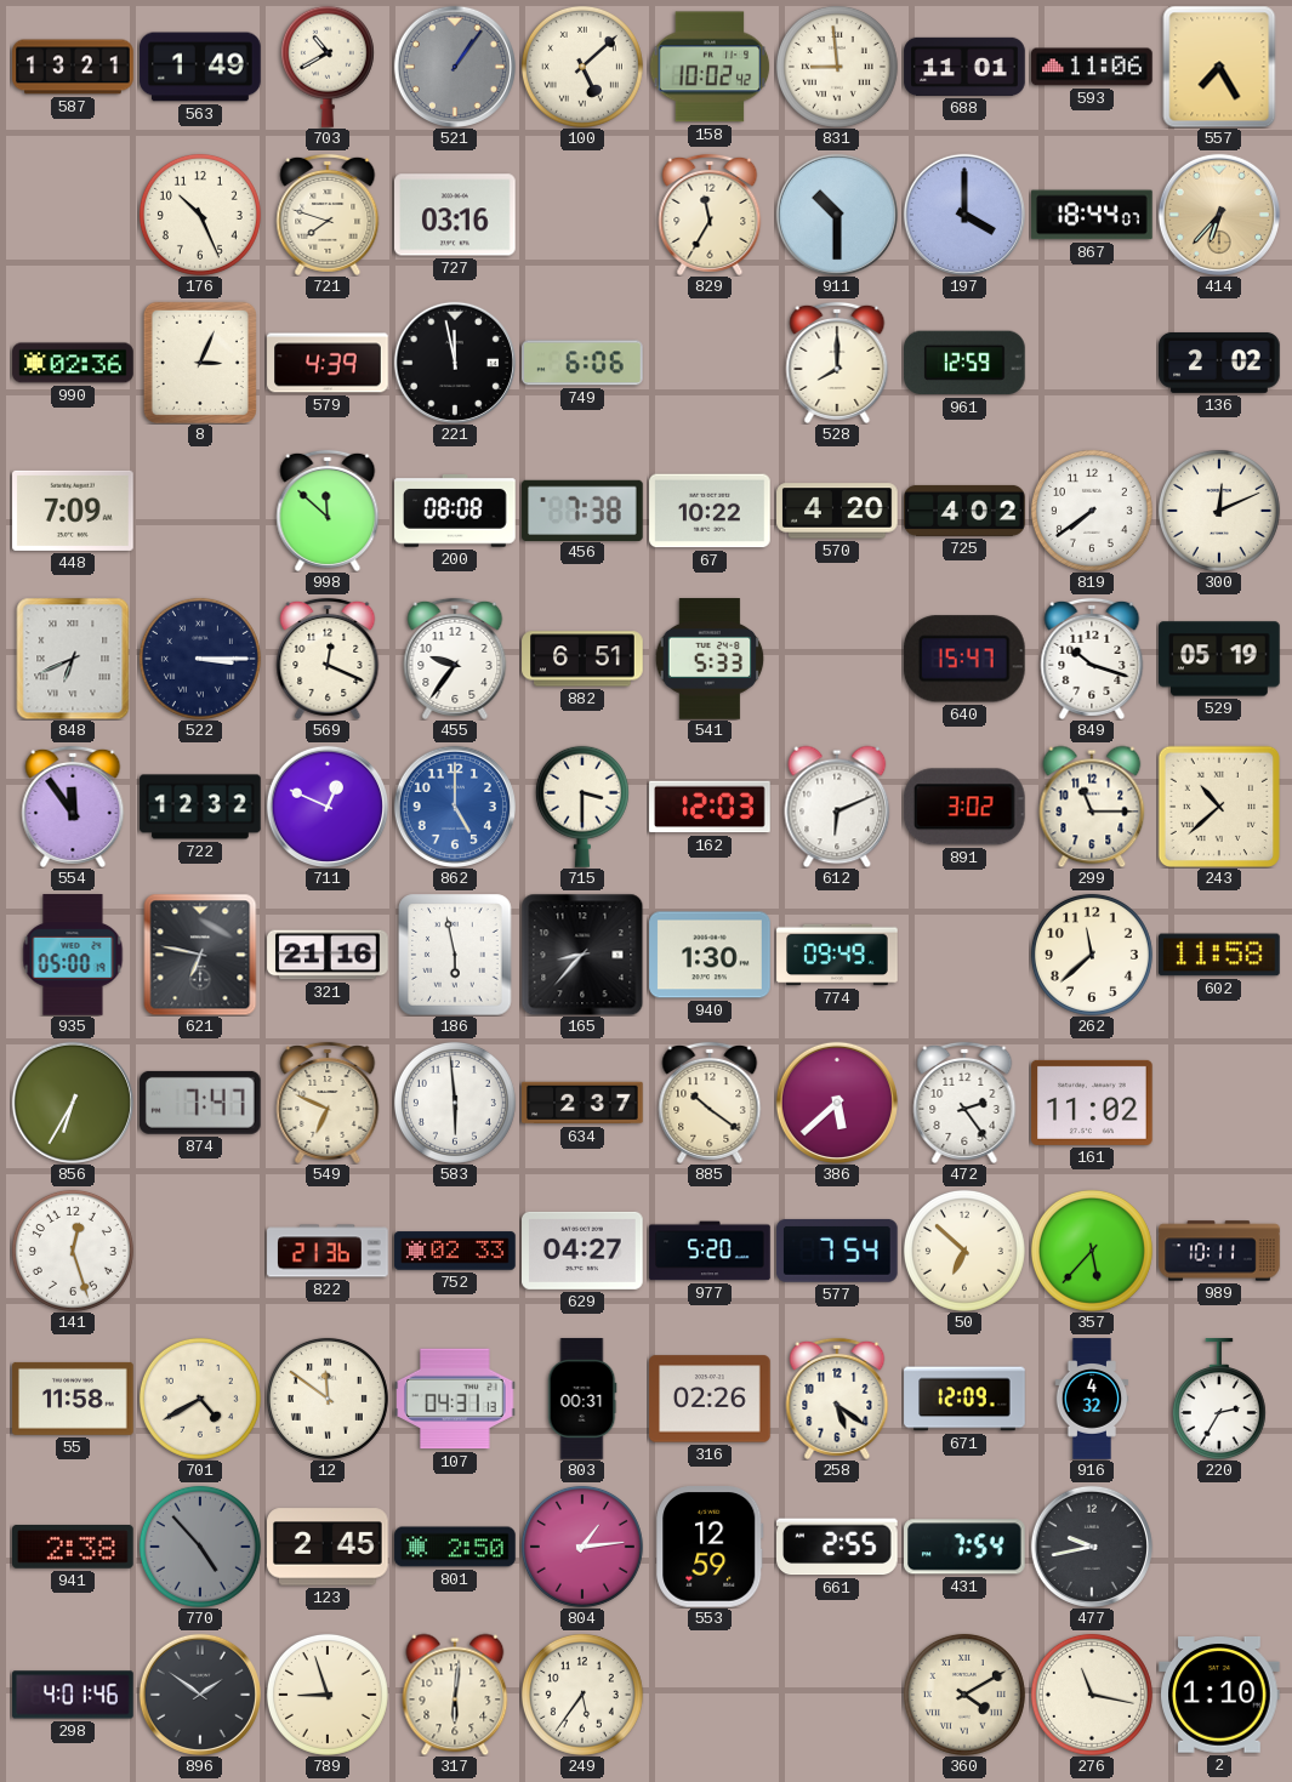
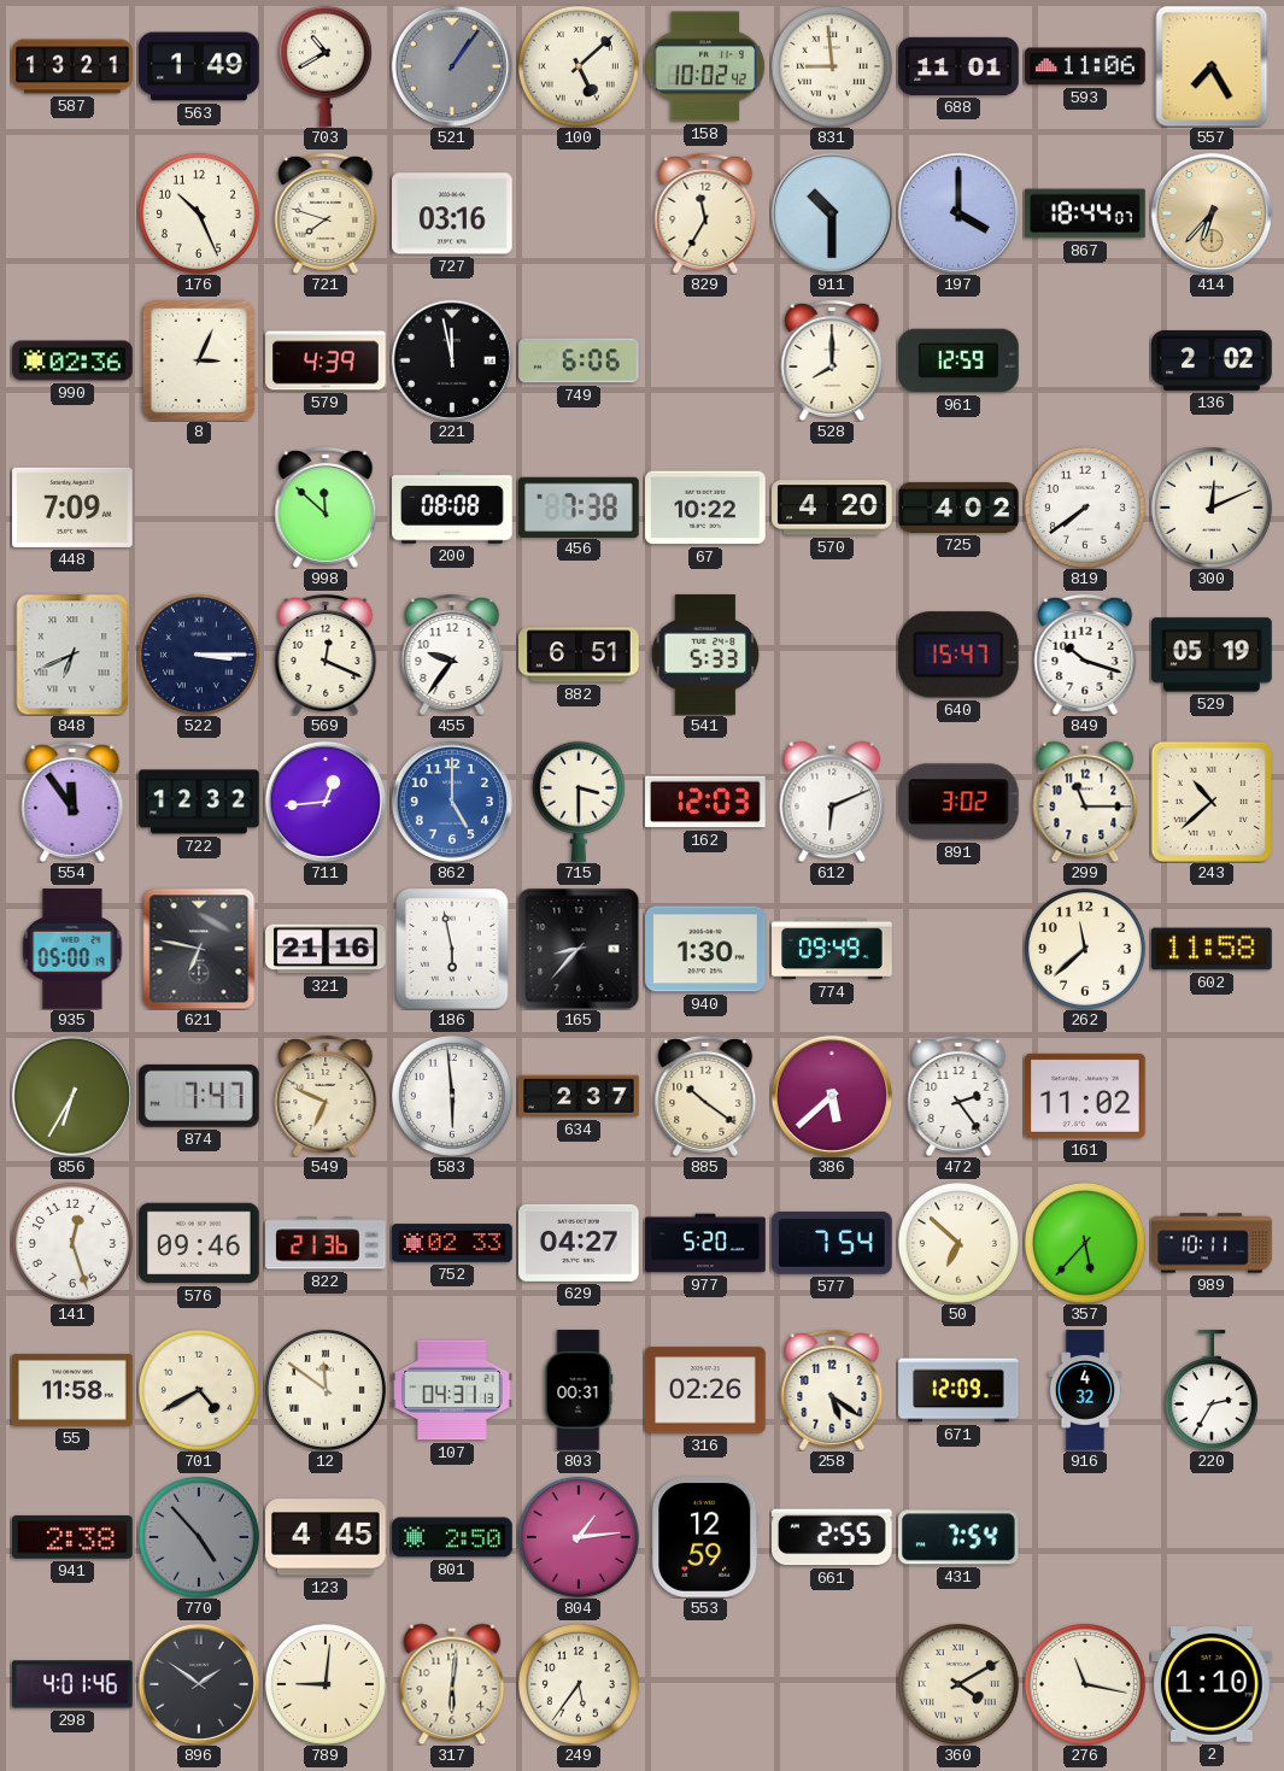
711: 12:49 -> 12:44
576: none -> 09:46
123: 2:45 -> 4:45
477: 9:43 -> none
789: 8:57 -> 9:01
